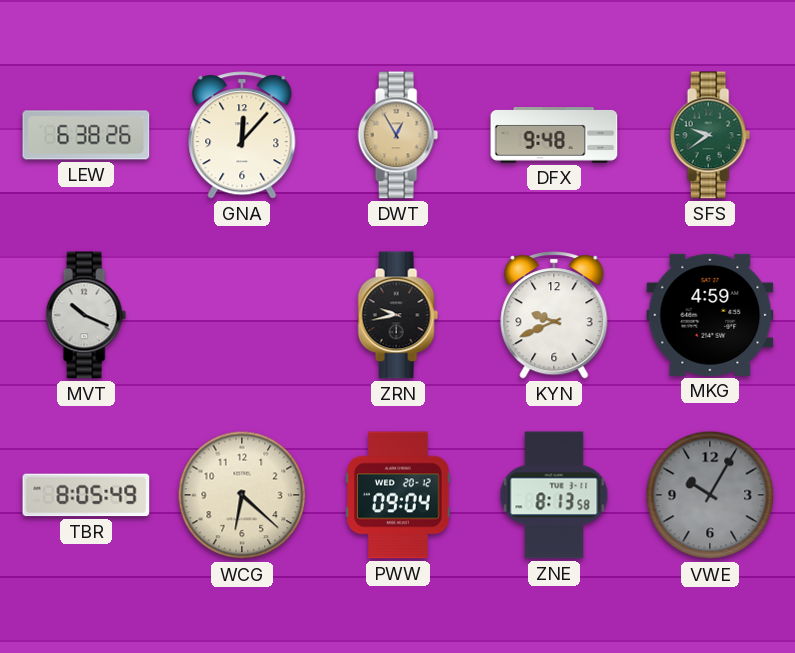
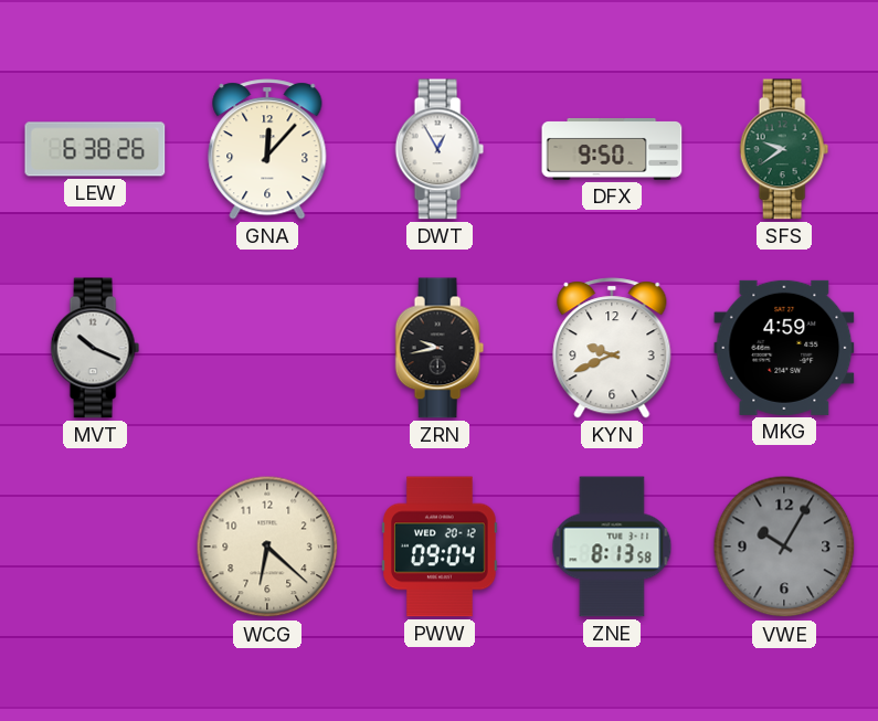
DWT dial: champagne -> white
DFX: 9:48 -> 9:50
TBR: 8:05 -> none
